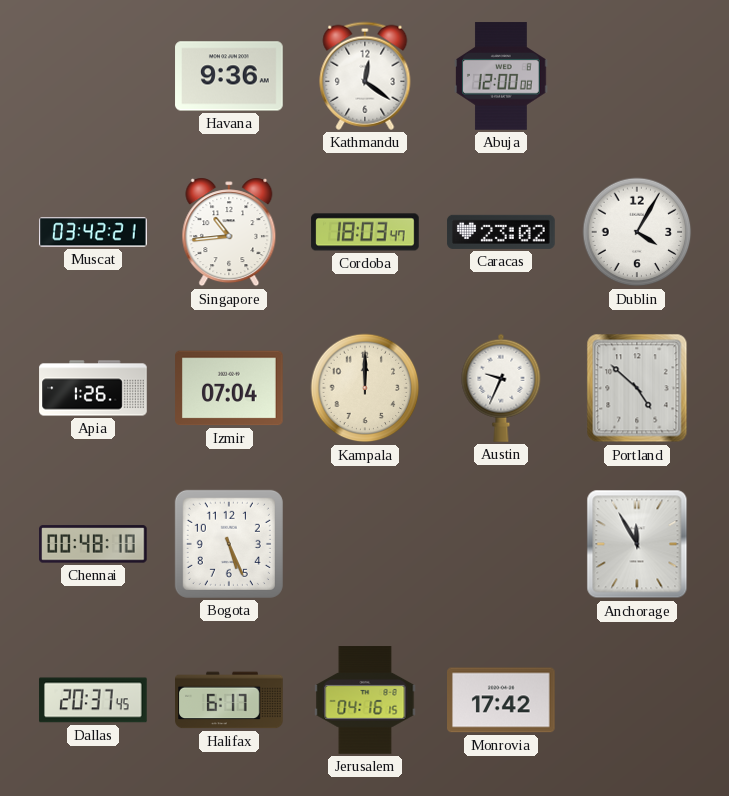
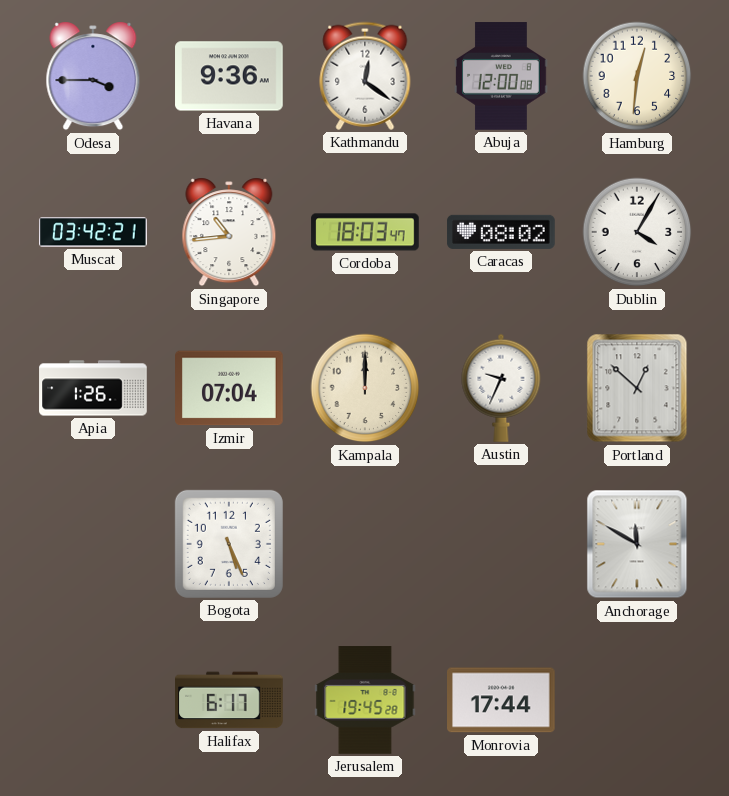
Odesa: none -> 3:45
Hamburg: none -> 12:31
Caracas: 23:02 -> 08:02
Portland: 4:52 -> 12:52
Chennai: 00:48 -> none
Anchorage: 11:55 -> 11:50
Dallas: 20:37 -> none
Jerusalem: 04:16 -> 19:45
Monrovia: 17:42 -> 17:44
